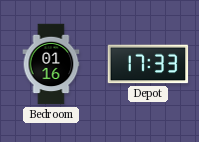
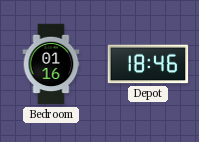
Depot: 17:33 -> 18:46
